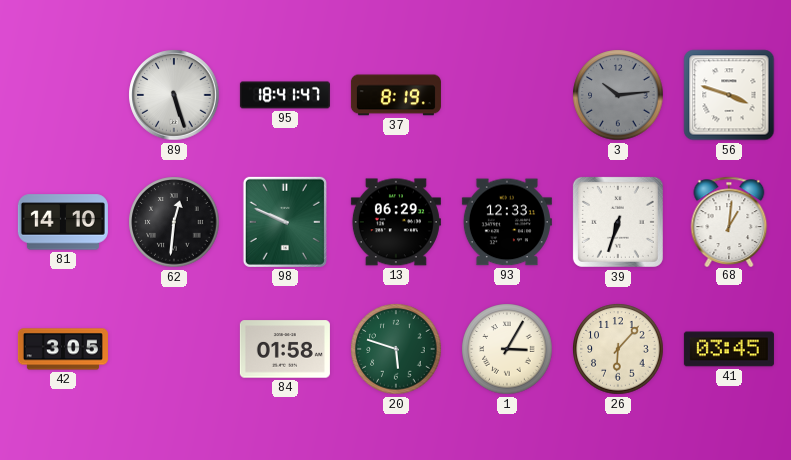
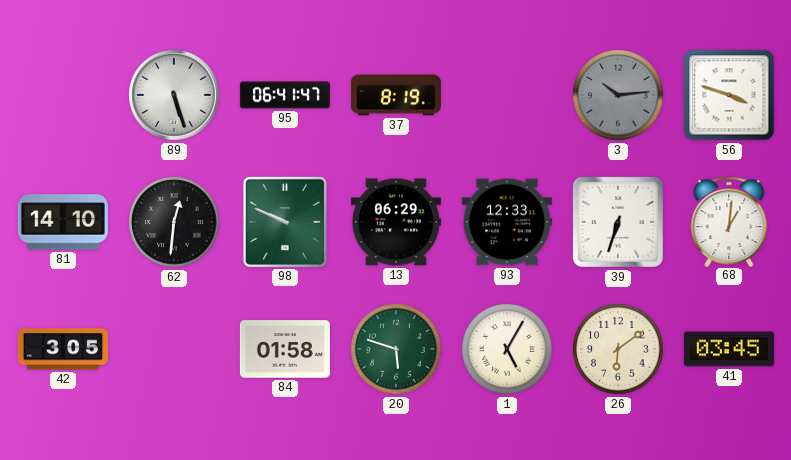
95: 18:41 -> 06:41
1: 3:05 -> 5:05
26: 6:07 -> 6:09
